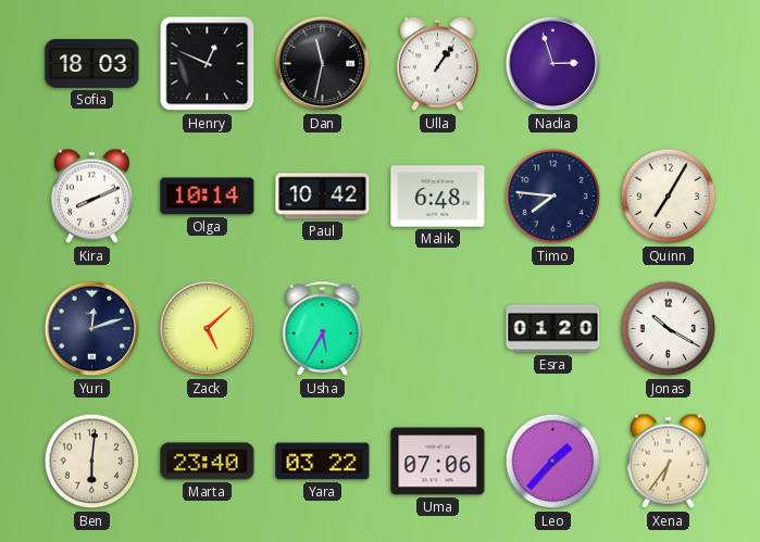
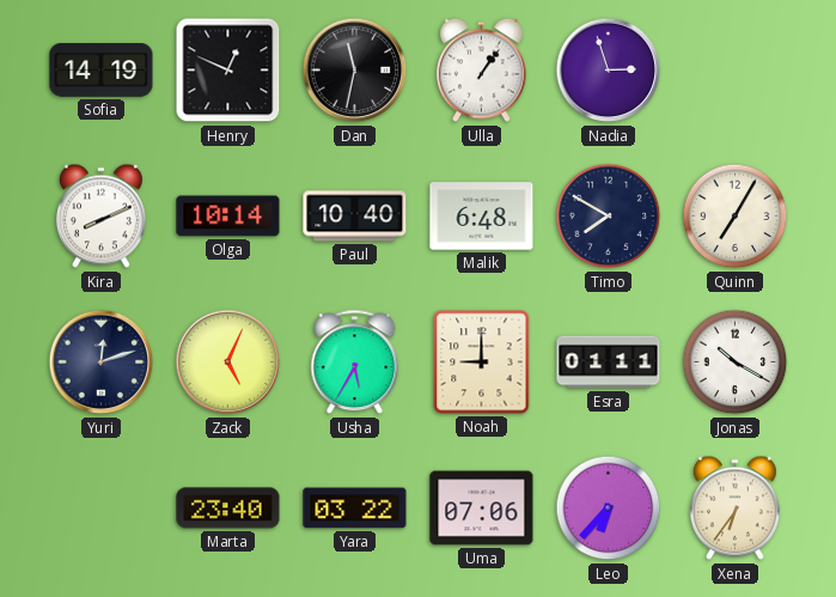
Sofia: 18:03 -> 14:19
Paul: 10:42 -> 10:40
Timo: 7:46 -> 7:50
Zack: 5:08 -> 5:04
Noah: none -> 9:00
Esra: 01:20 -> 01:11
Ben: 6:01 -> none
Leo: 1:37 -> 6:37
